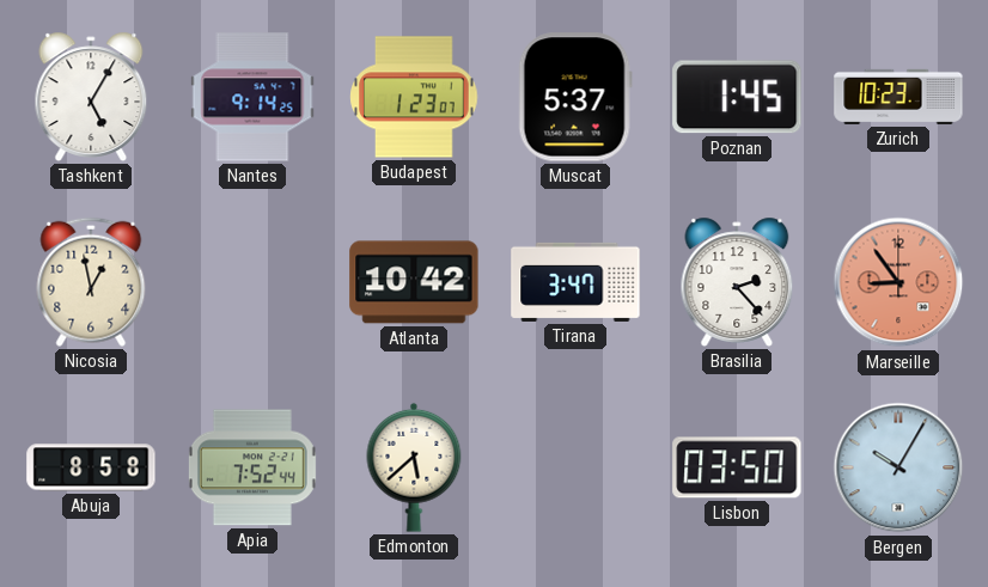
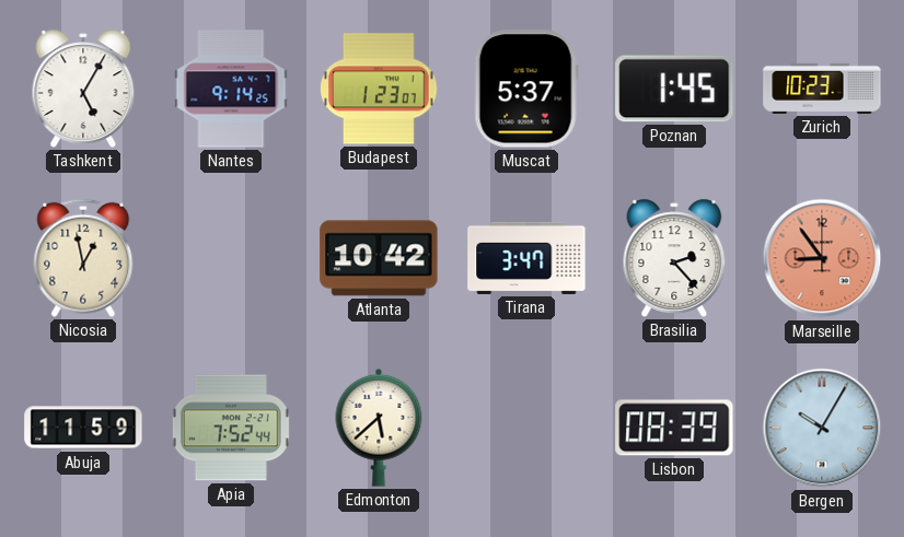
Abuja: 8:58 -> 11:59
Lisbon: 03:50 -> 08:39
